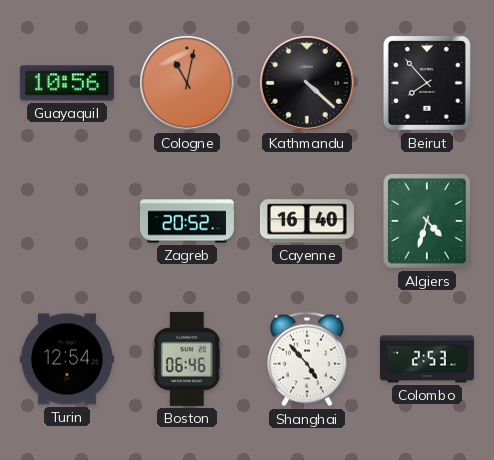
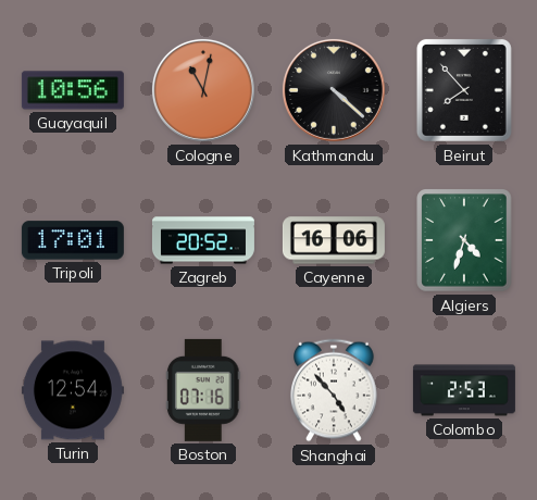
Tripoli: none -> 17:01
Cayenne: 16:40 -> 16:06
Boston: 06:46 -> 07:16
